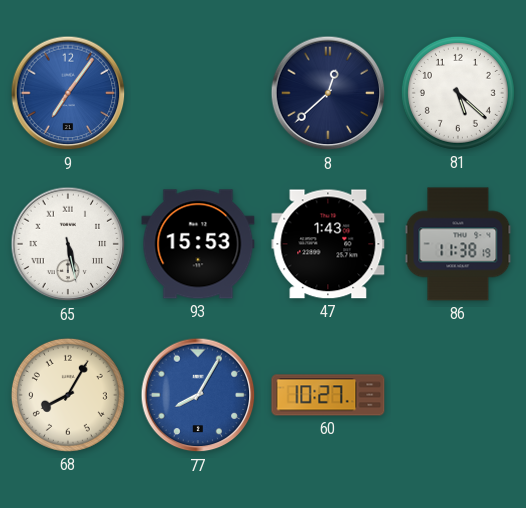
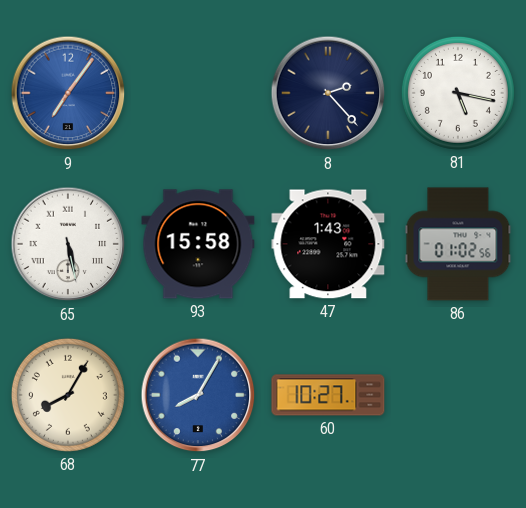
8: 12:38 -> 2:23
81: 5:22 -> 5:17
93: 15:53 -> 15:58
86: 11:38 -> 01:02
